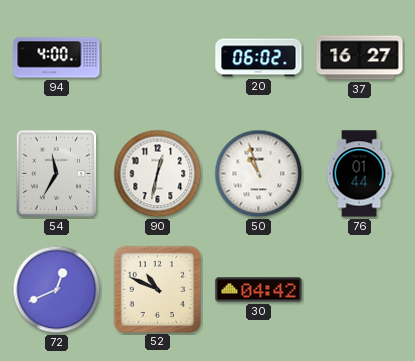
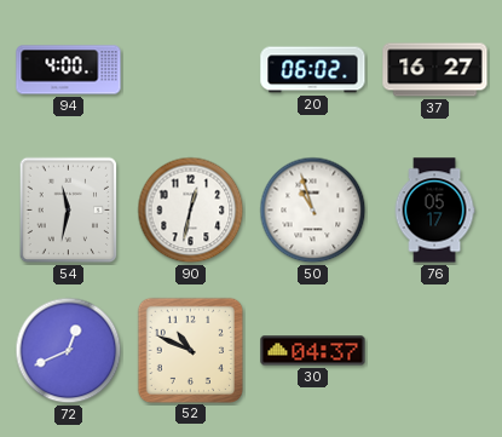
54: 11:35 -> 11:32
76: 01:44 -> 05:17
30: 04:42 -> 04:37
